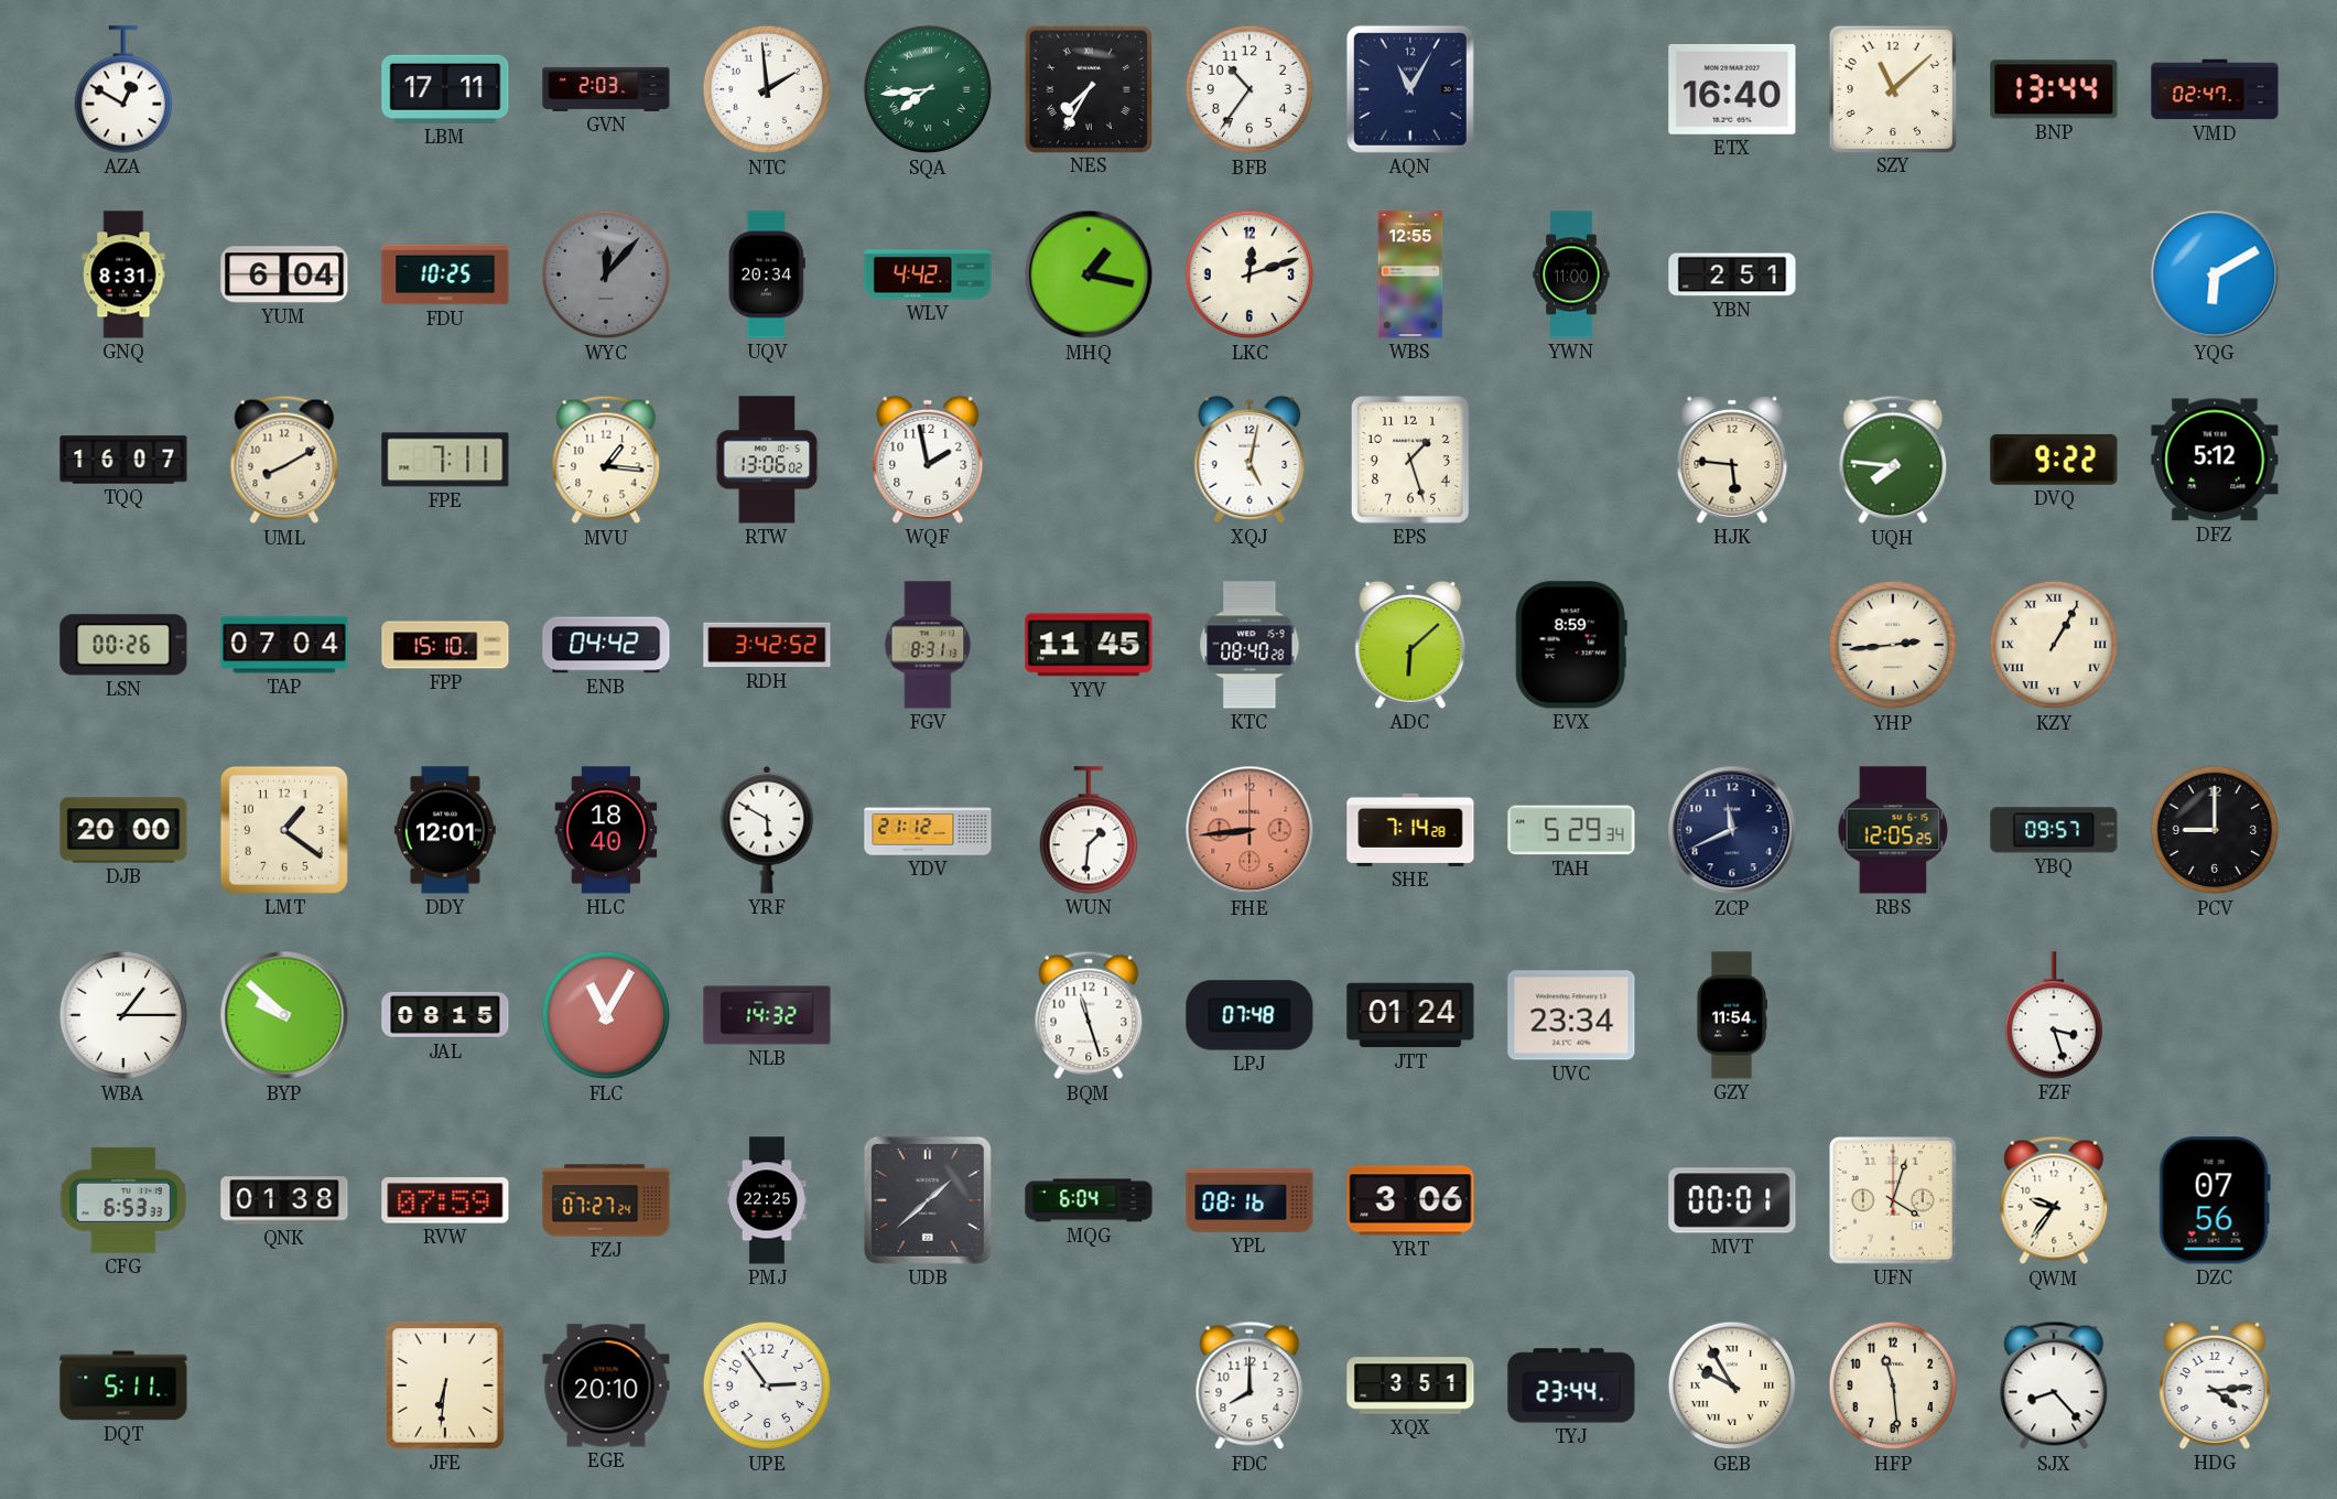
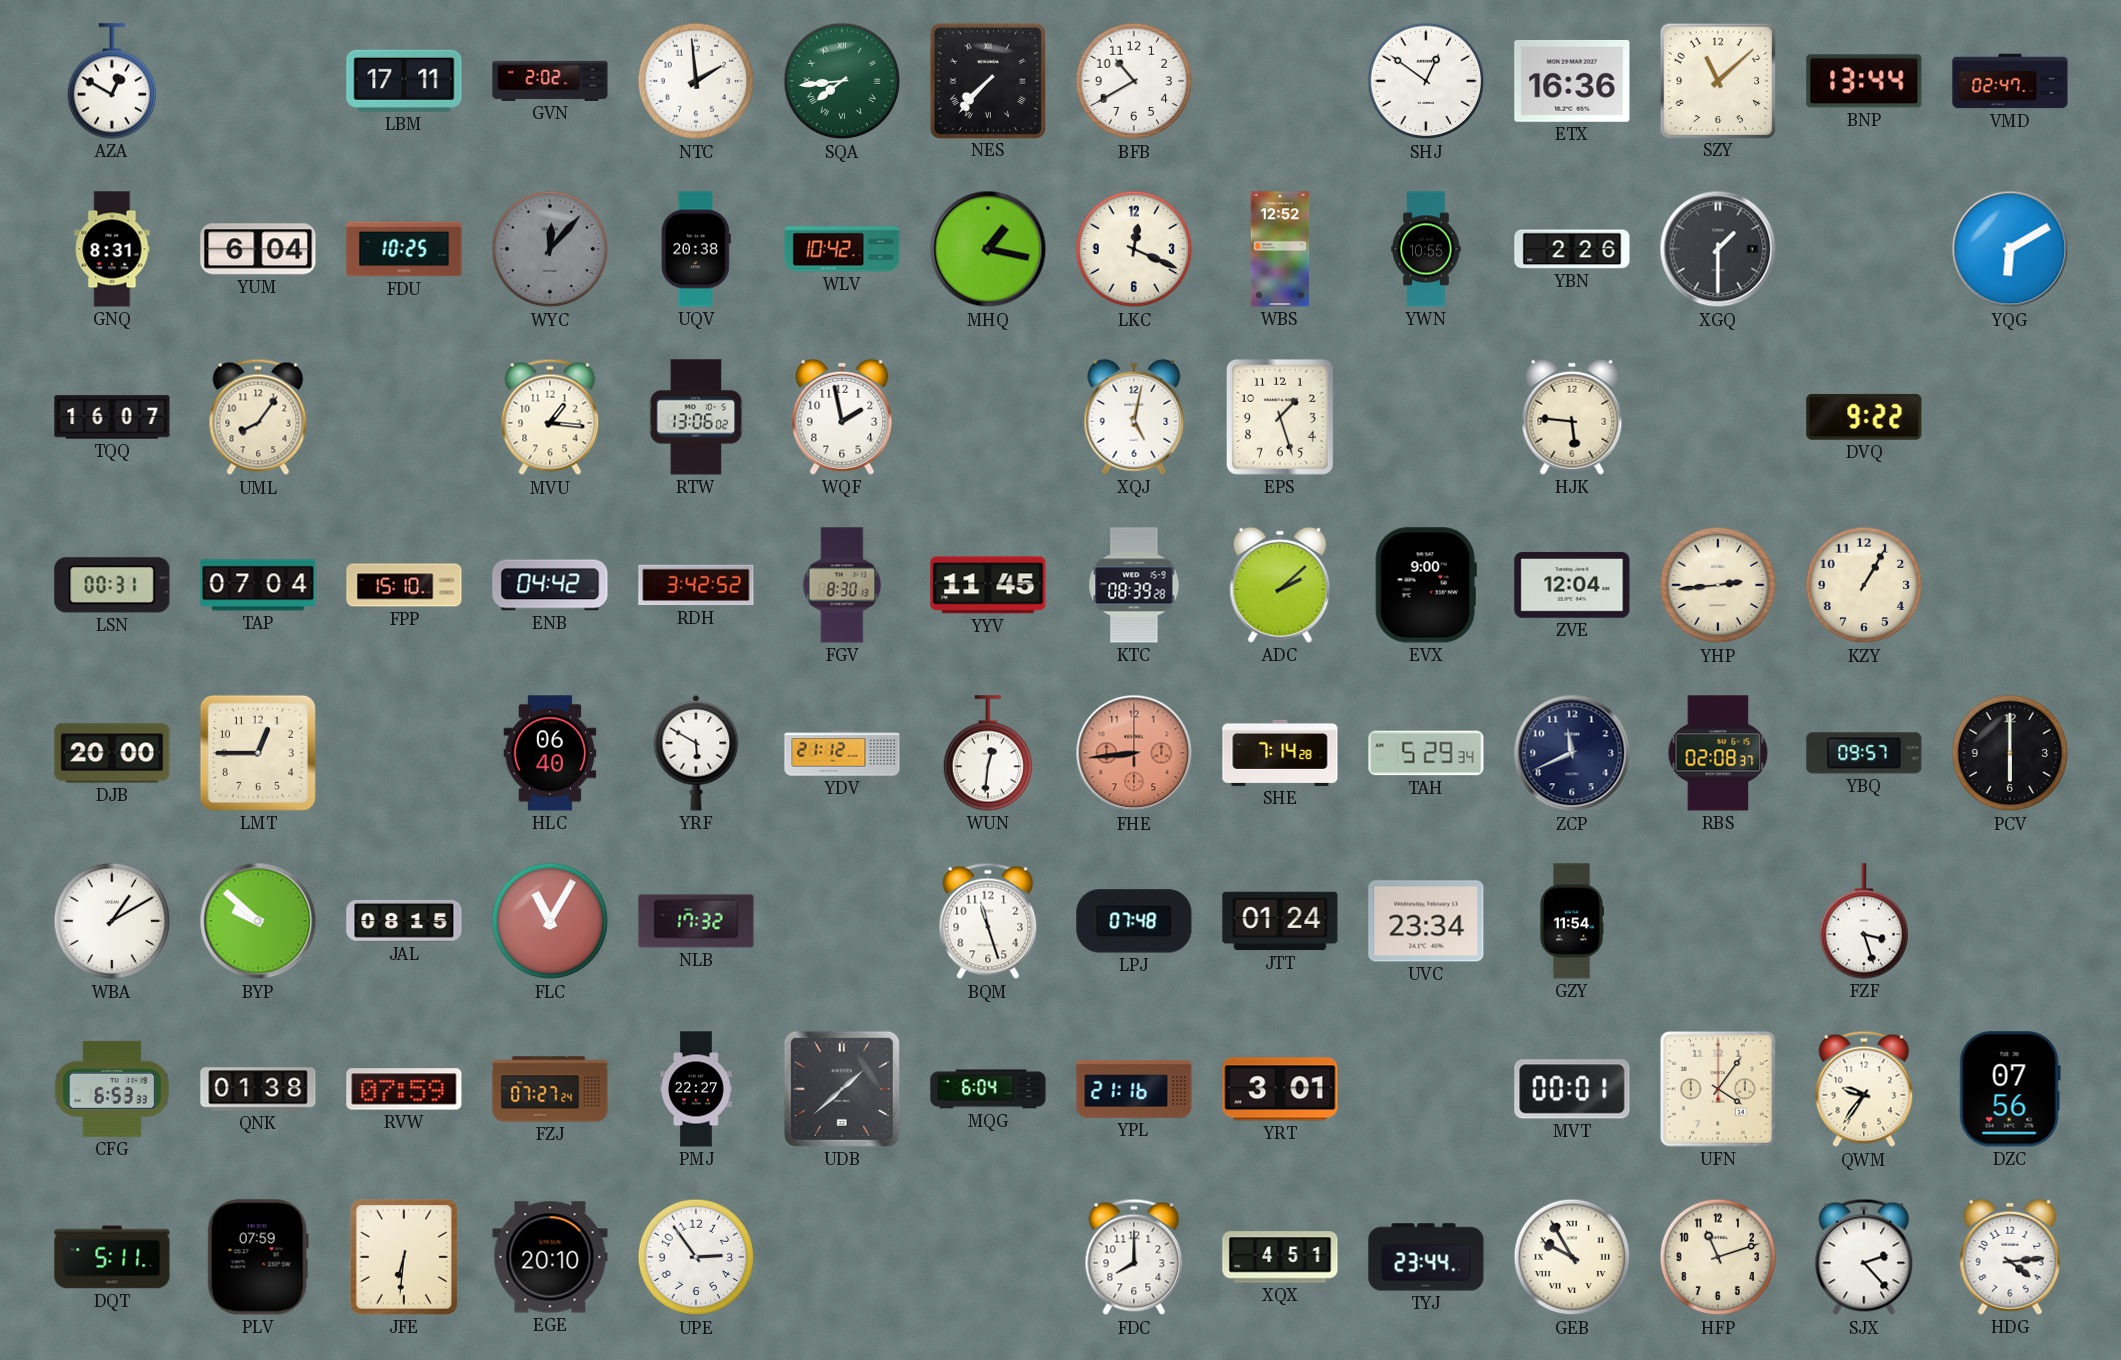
GVN: 2:03 -> 2:02
NES: 7:35 -> 7:37
BFB: 10:36 -> 10:40
AQN: 11:05 -> none
SHJ: none -> 12:51
ETX: 16:40 -> 16:36
UQV: 20:34 -> 20:38
WLV: 4:42 -> 10:42
LKC: 12:12 -> 12:19
WBS: 12:55 -> 12:52
YWN: 11:00 -> 10:55
YBN: 2:51 -> 2:26
XGQ: none -> 1:30
UML: 8:10 -> 8:06
FPE: 7:11 -> none
UQH: 7:46 -> none
DFZ: 5:12 -> none
LSN: 00:26 -> 00:31
FGV: 8:31 -> 8:30
KTC: 08:40 -> 08:39
ADC: 6:08 -> 2:08
EVX: 8:59 -> 9:00
ZVE: none -> 12:04
KZY numerals: Roman -> Arabic
LMT: 1:21 -> 12:45
DDY: 12:01 -> none
HLC: 18:40 -> 06:40
WUN: 1:31 -> 12:31
RBS: 12:05 -> 02:08
PCV: 9:00 -> 6:00
WBA: 1:15 -> 1:10
NLB: 14:32 -> 17:32
PMJ: 22:25 -> 22:27
YPL: 08:16 -> 21:16
YRT: 3:06 -> 3:01
UFN: 4:03 -> 4:06
PLV: none -> 07:59
XQX: 3:51 -> 4:51
HFP: 11:29 -> 11:12
SJX: 8:23 -> 2:23
